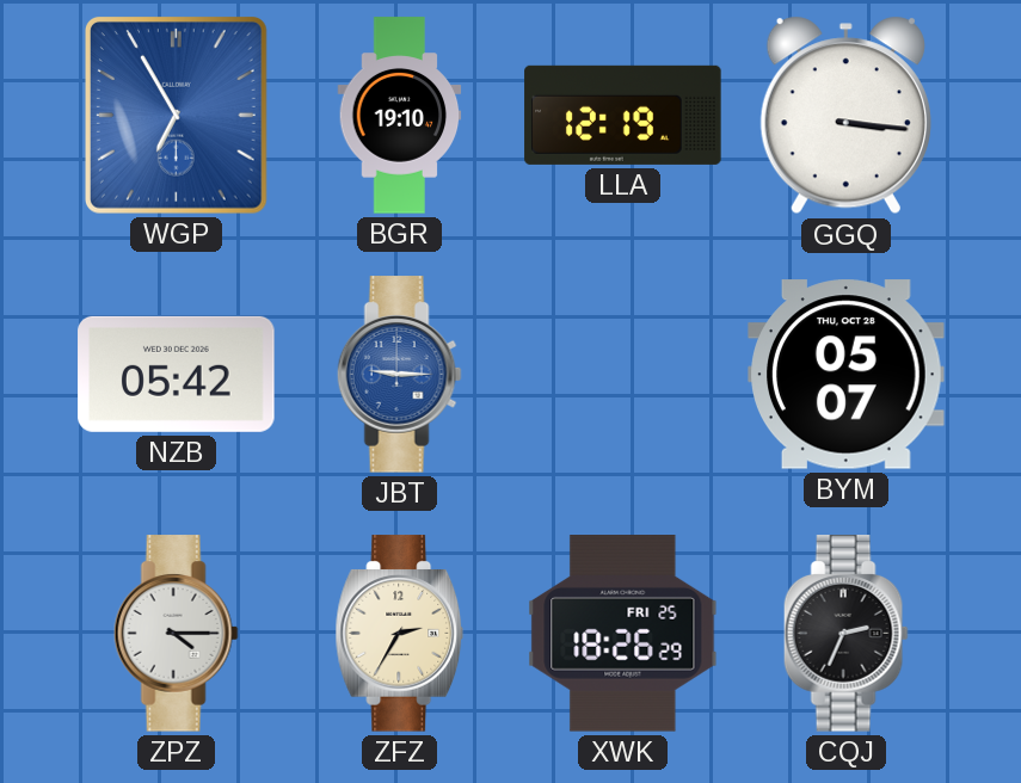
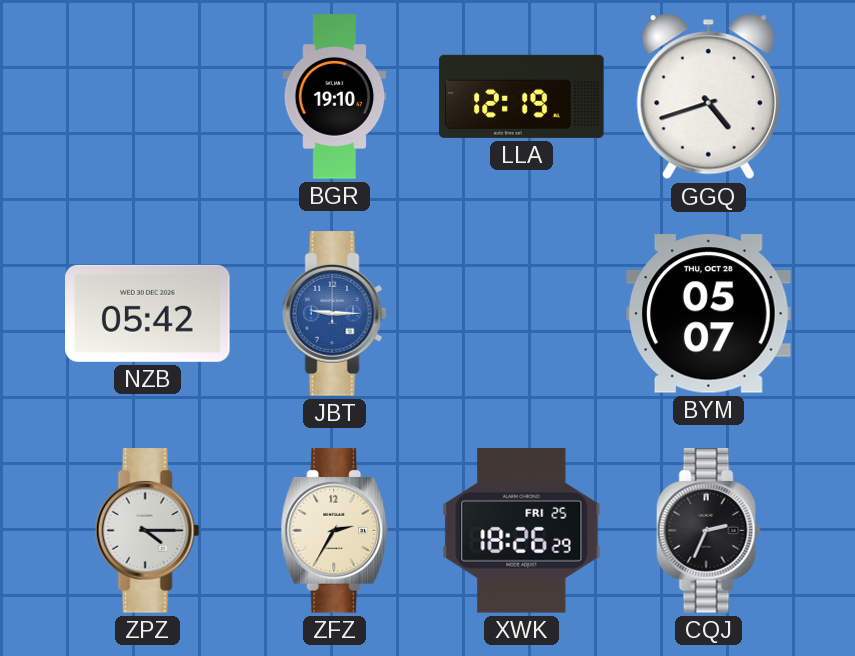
WGP: 6:55 -> none
GGQ: 3:16 -> 4:42
